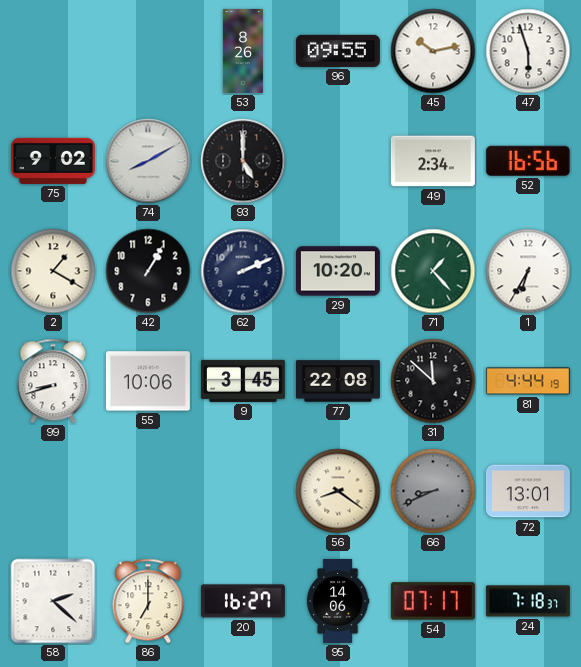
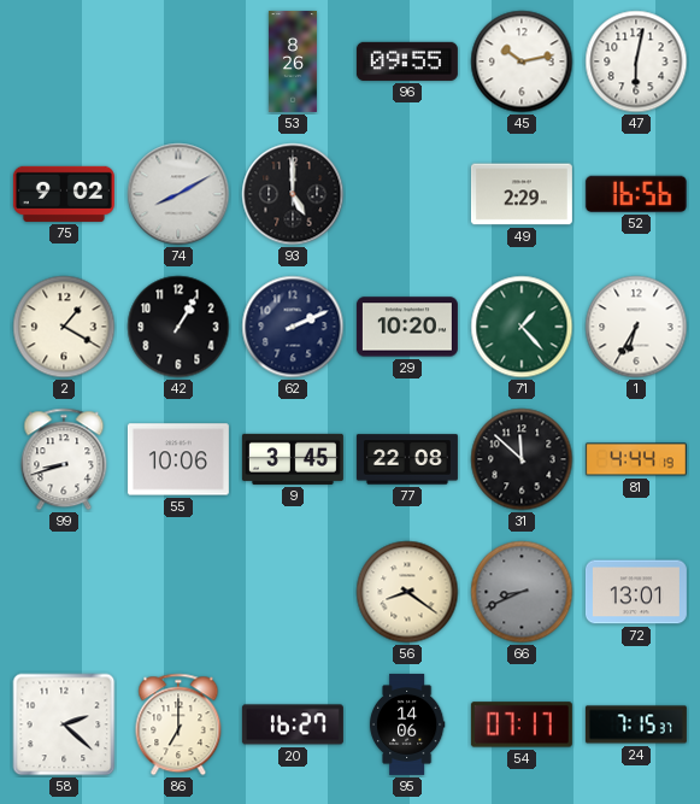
47: 5:57 -> 6:02
49: 2:34 -> 2:29
24: 7:18 -> 7:15
